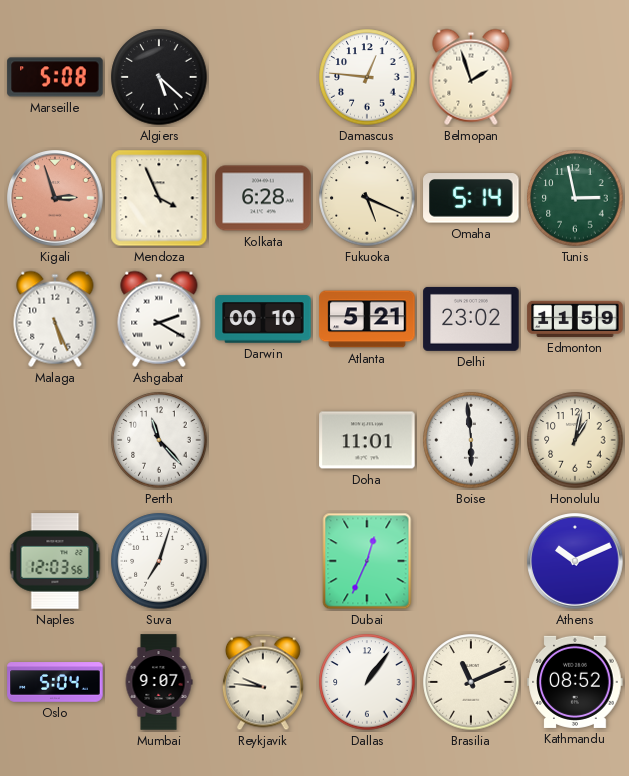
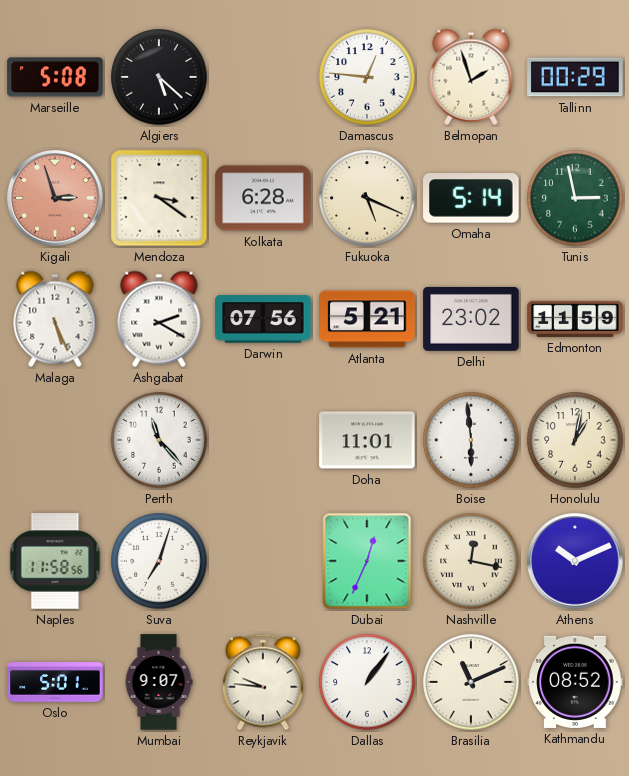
Tallinn: none -> 00:29
Mendoza: 3:56 -> 3:21
Darwin: 00:10 -> 07:56
Naples: 12:03 -> 11:58
Nashville: none -> 12:17
Oslo: 5:04 -> 5:01
